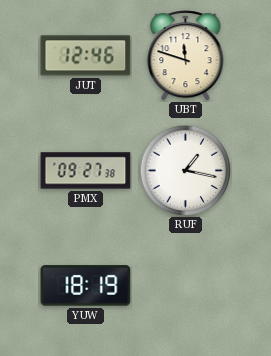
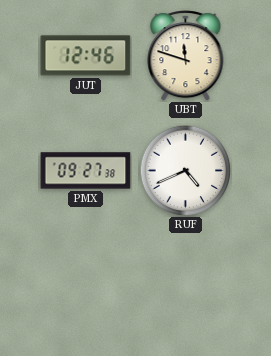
RUF: 1:17 -> 4:41
YUW: 18:19 -> none
